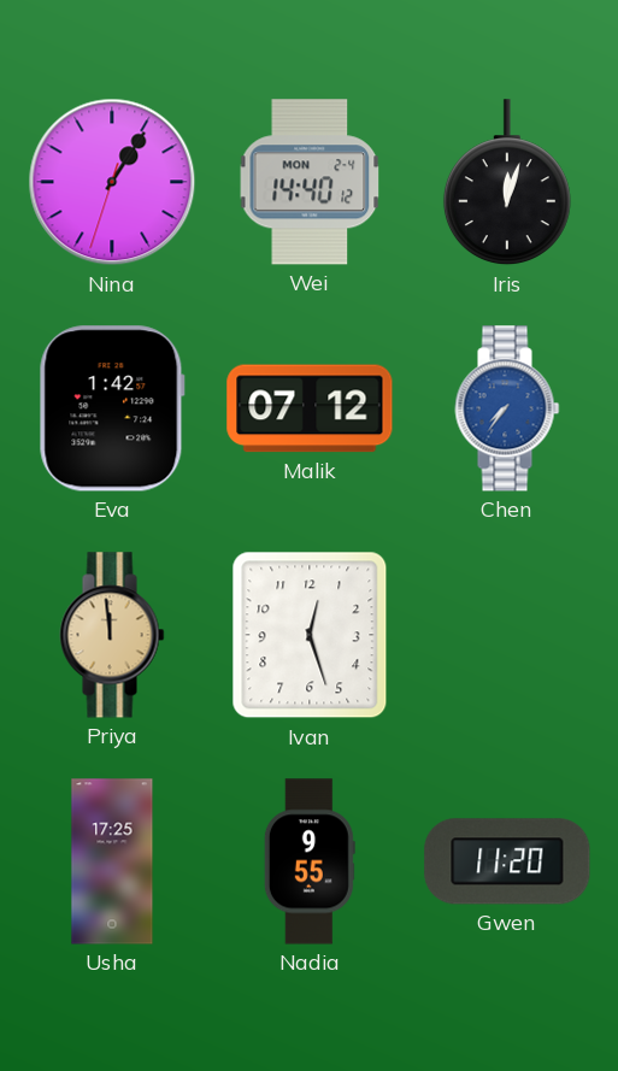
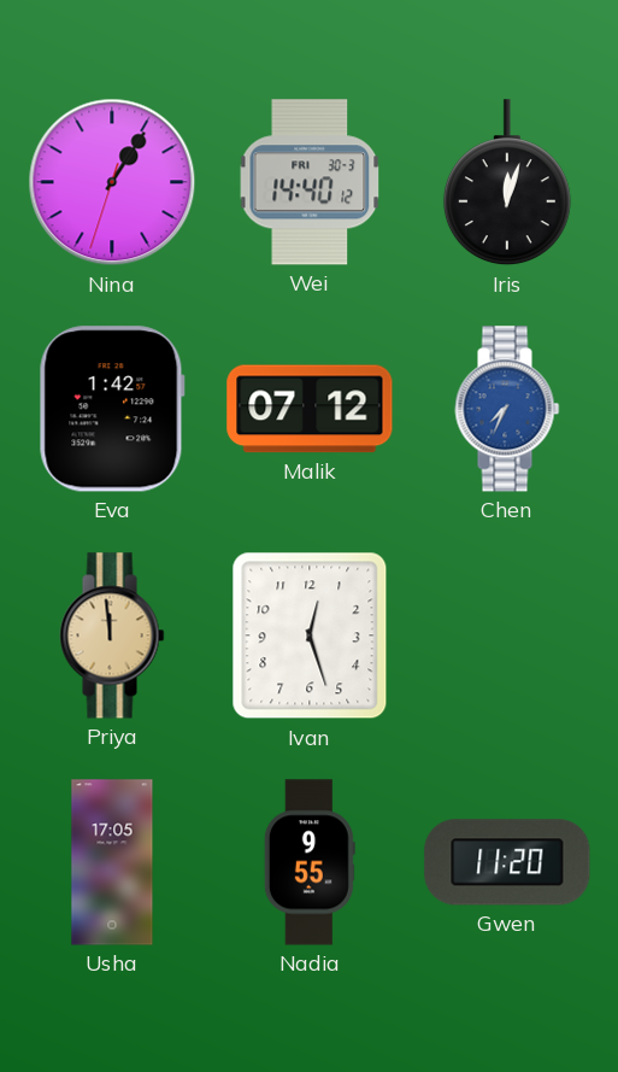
Wei date: MON 2-4 -> FRI 30-3
Chen: 7:36 -> 7:34
Usha: 17:25 -> 17:05
